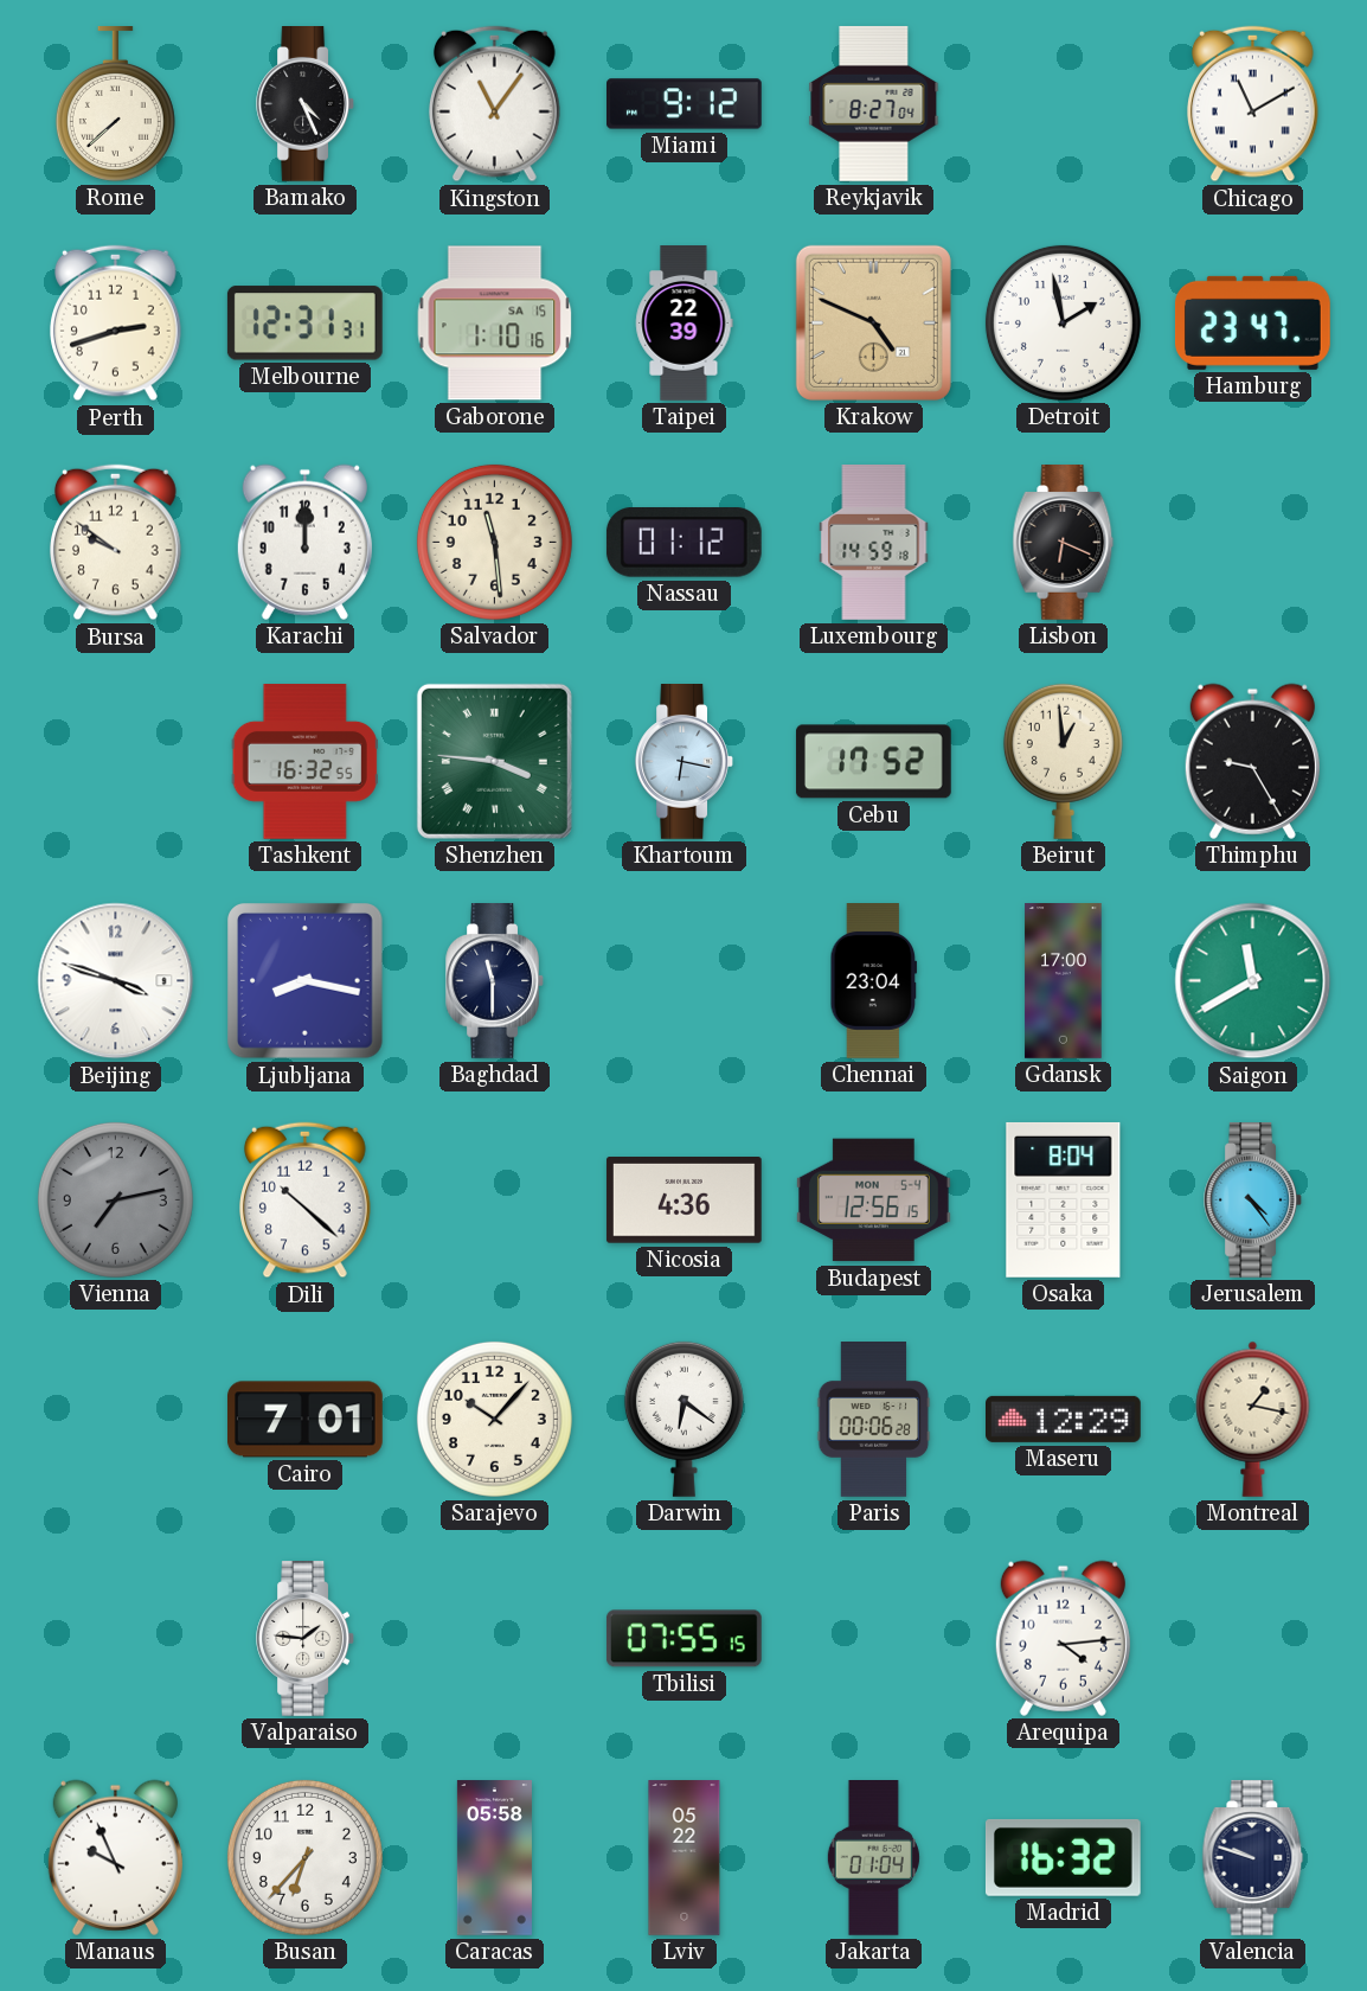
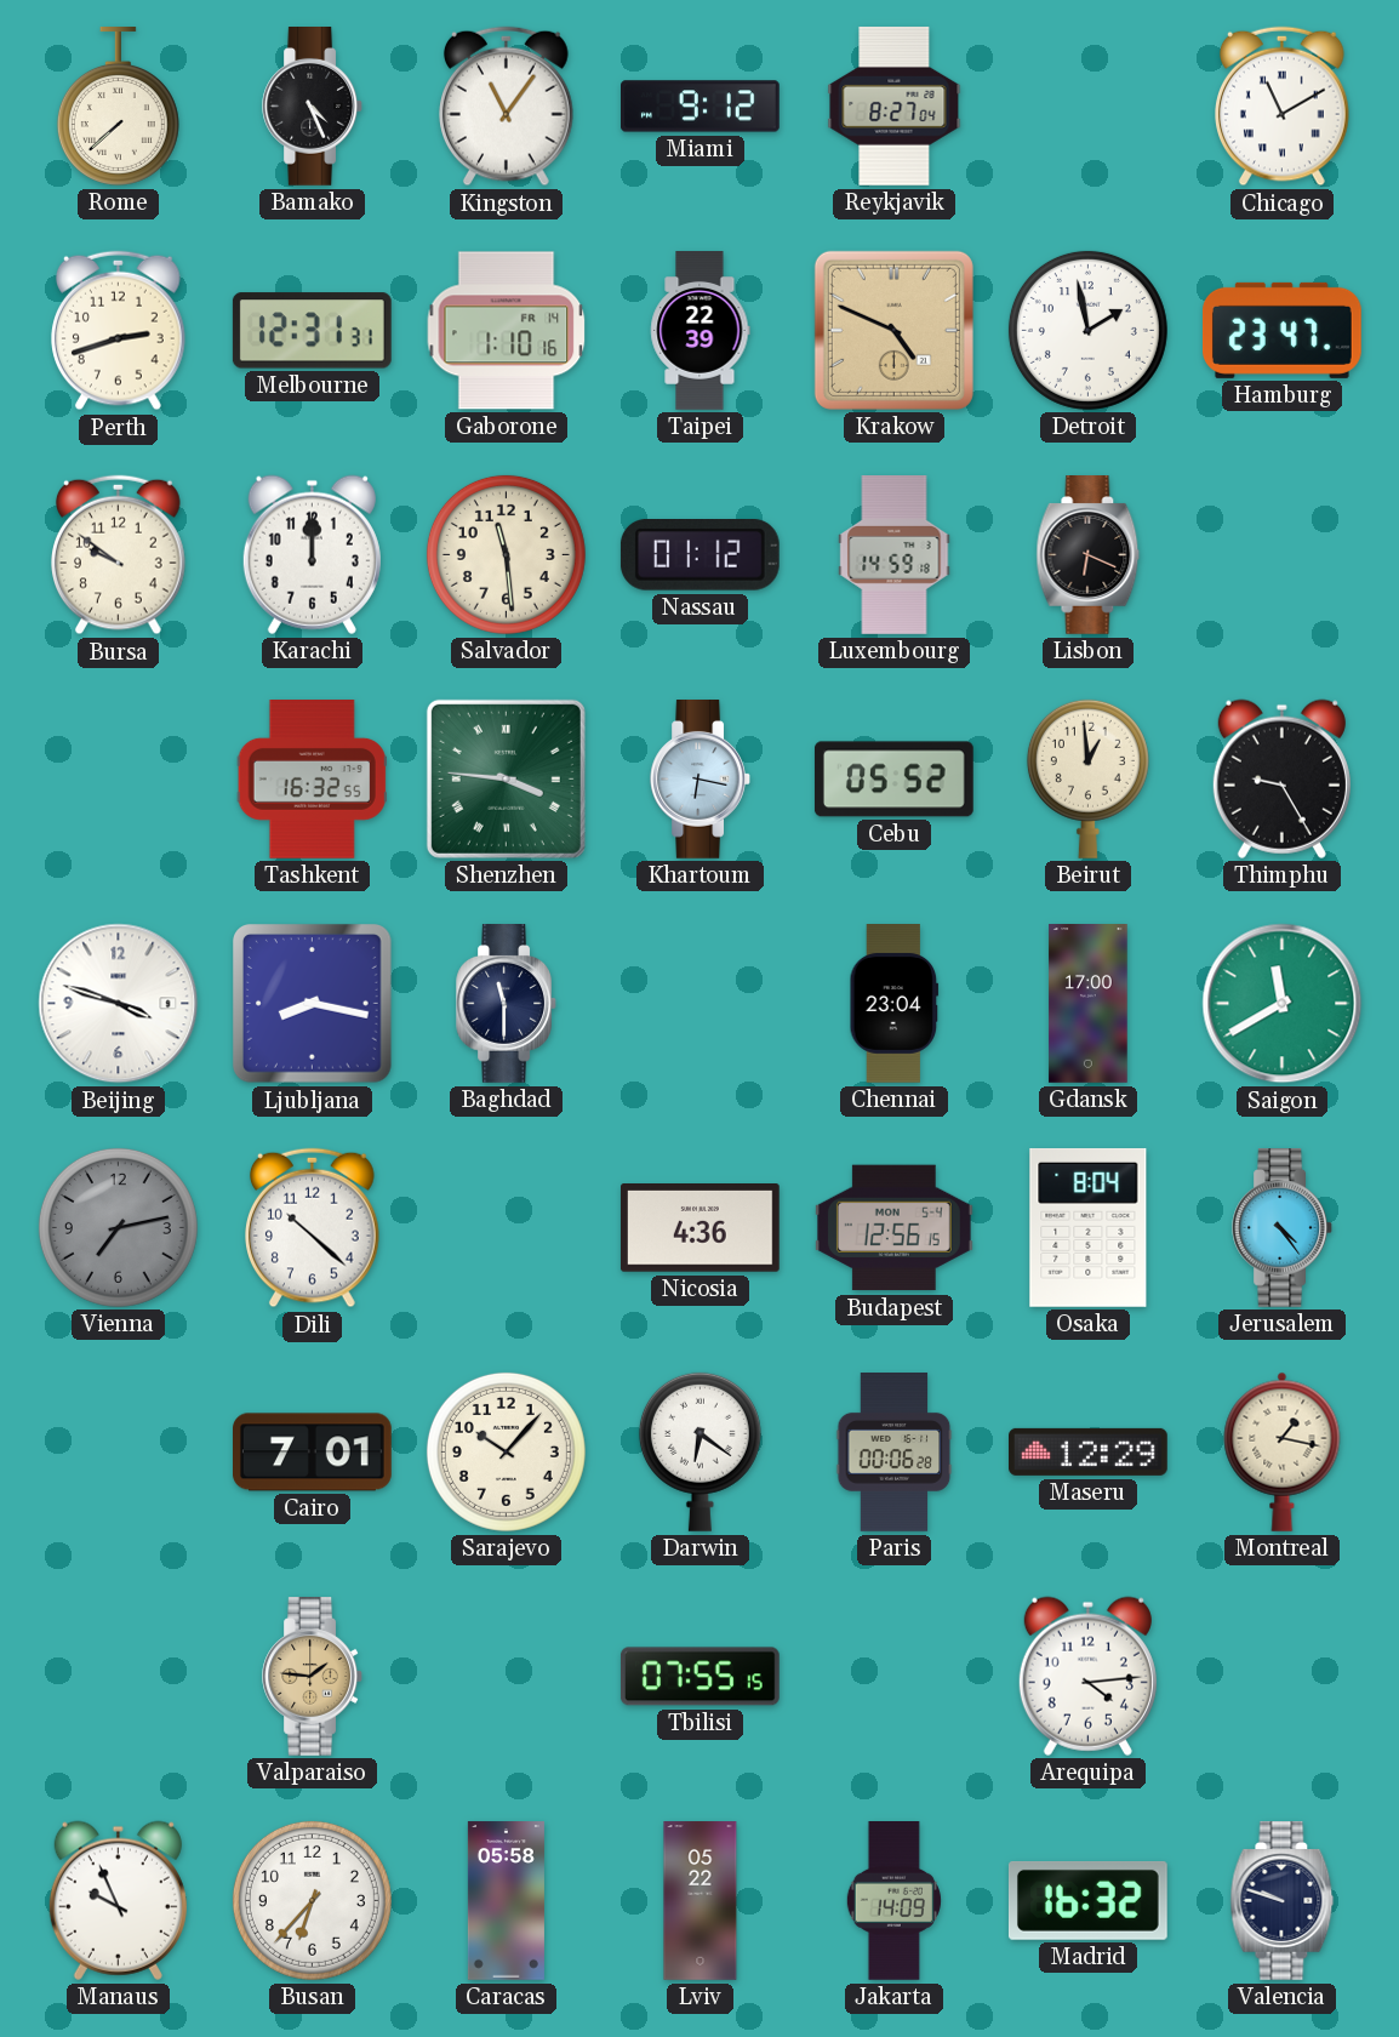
Gaborone date: SA 15 -> FR 14
Cebu: 17:52 -> 05:52
Valparaiso dial: white -> champagne
Jakarta: 01:04 -> 14:09
